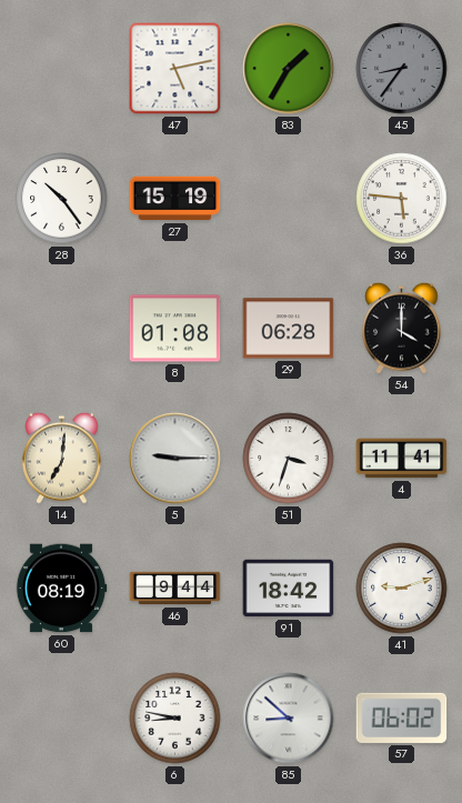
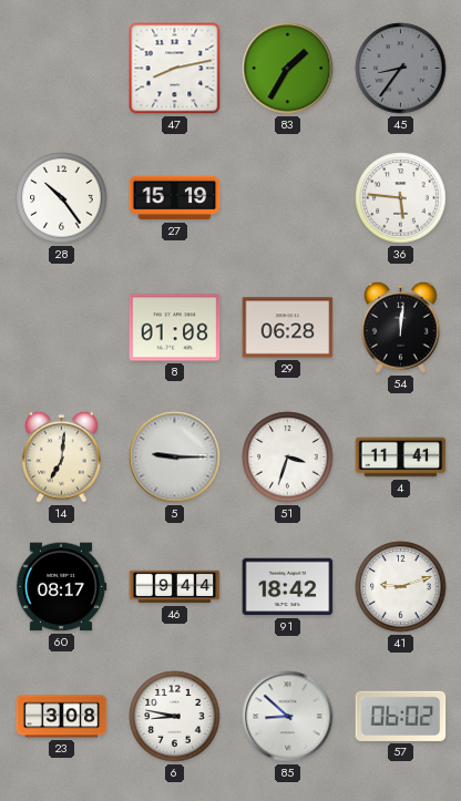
47: 5:13 -> 8:13
54: 4:00 -> 12:01
60: 08:19 -> 08:17
23: none -> 3:08
